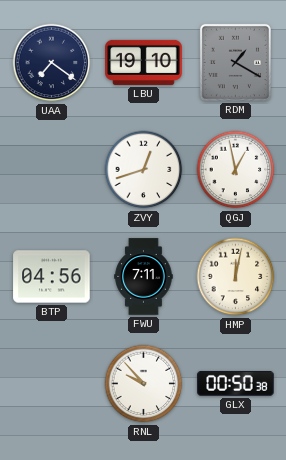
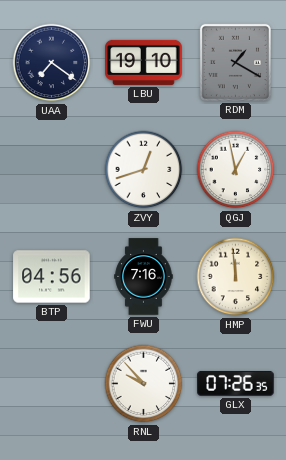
FWU: 7:11 -> 7:16
HMP: 12:02 -> 11:59
GLX: 00:50 -> 07:26
